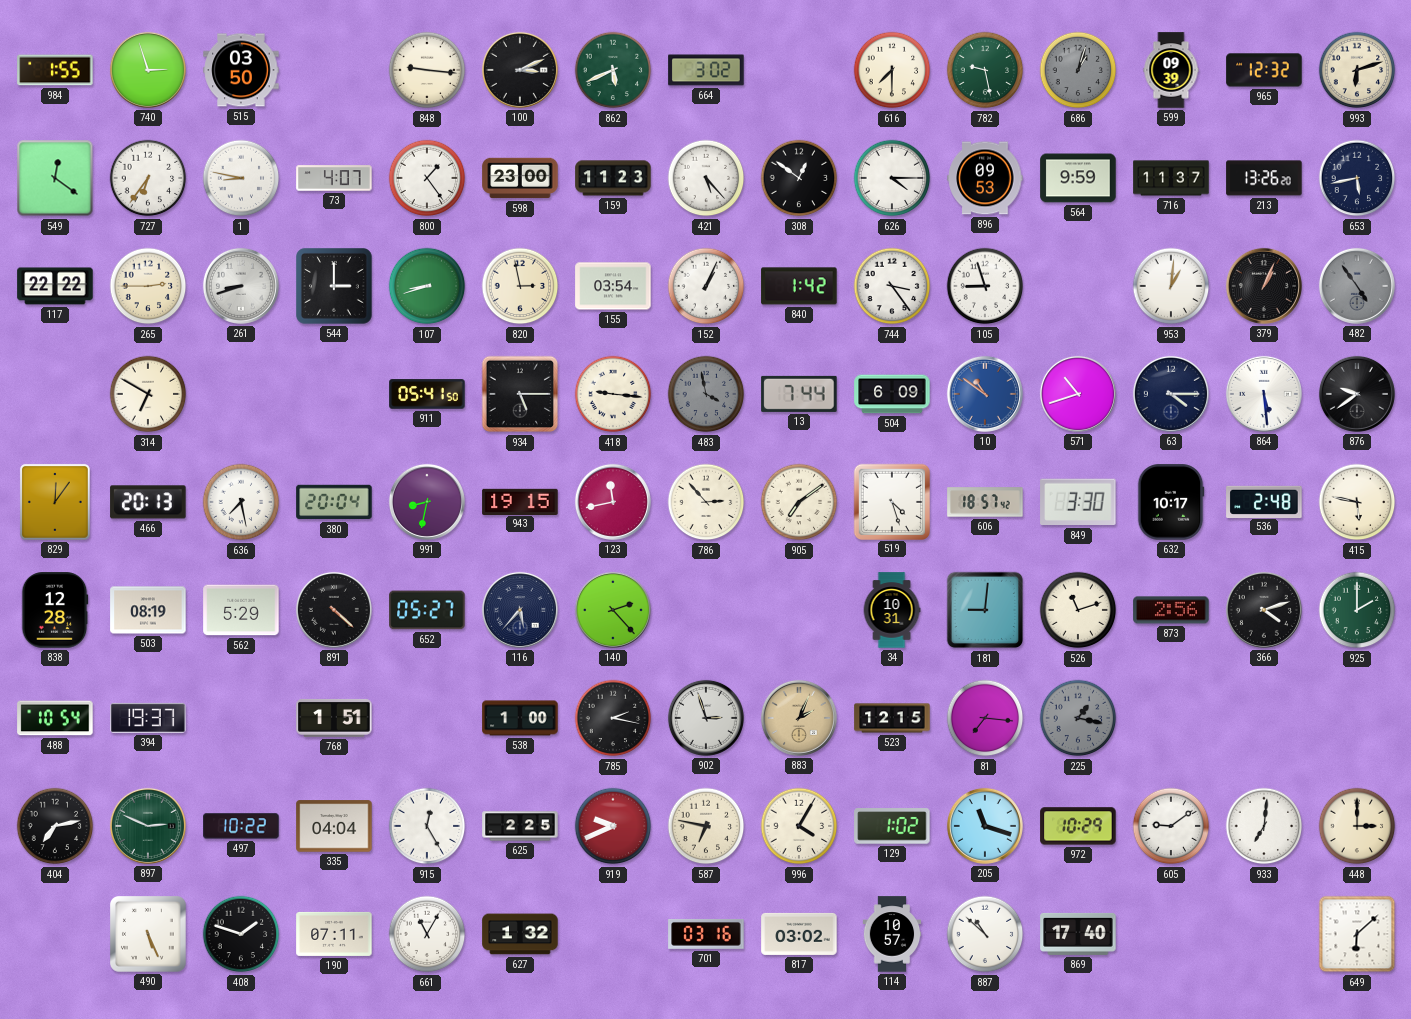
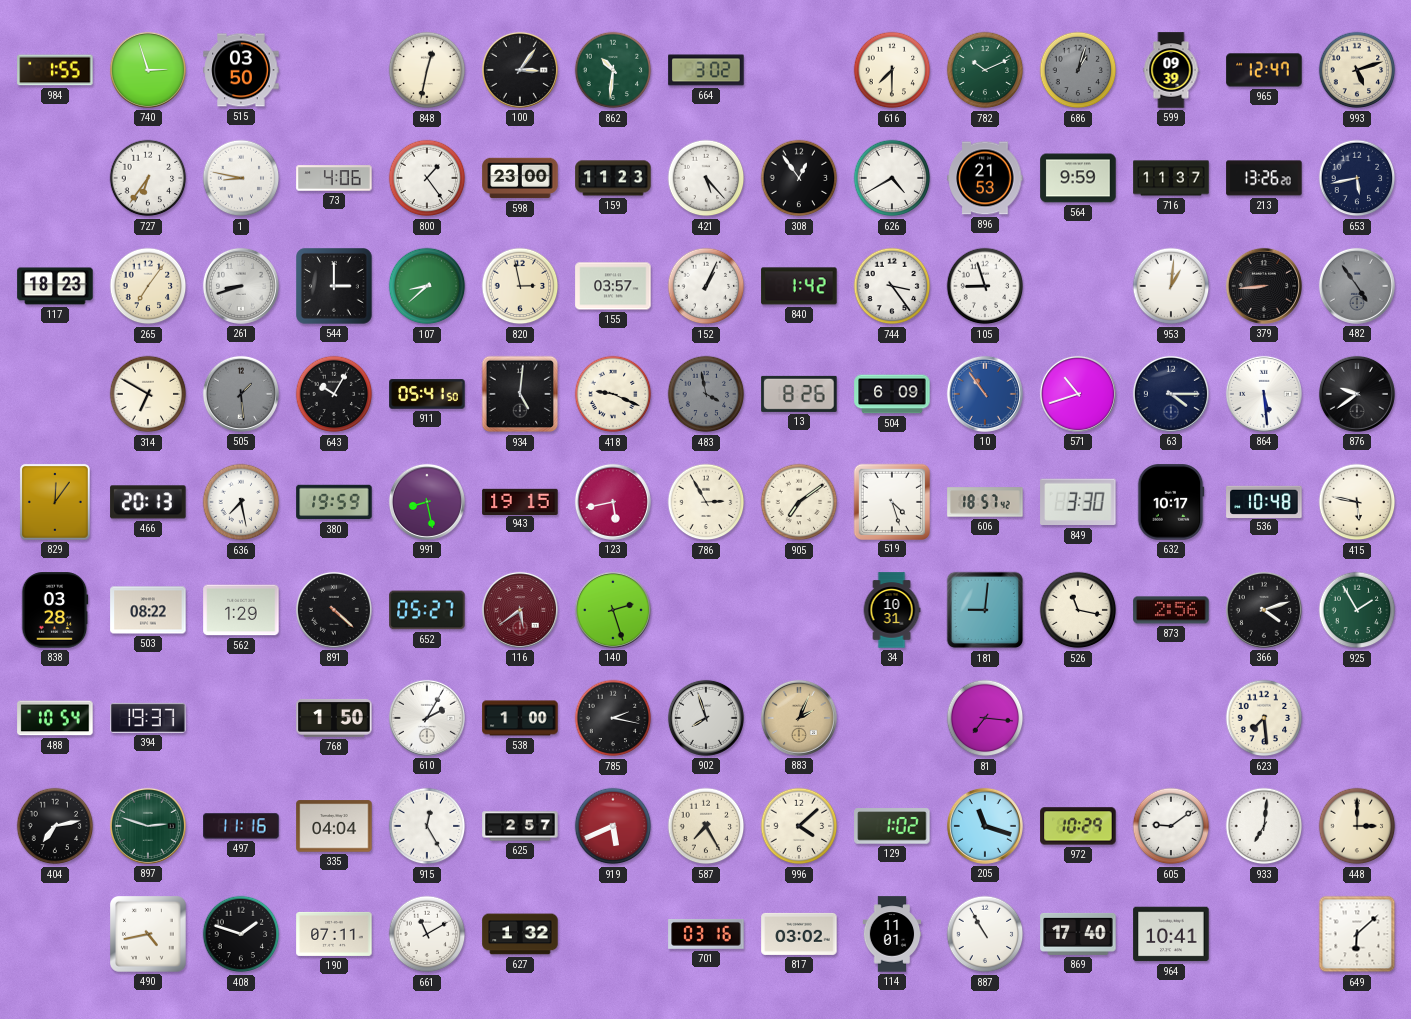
848: 9:16 -> 12:32
100: 3:11 -> 3:06
862: 5:41 -> 10:31
782: 9:28 -> 10:11
965: 12:32 -> 12:47
993: 6:12 -> 5:12
549: 12:21 -> none
73: 4:07 -> 4:06
308: 12:51 -> 12:54
626: 4:15 -> 4:40
896: 09:53 -> 21:53
117: 22:22 -> 18:23
265: 2:45 -> 7:06
107: 8:42 -> 8:38
155: 03:54 -> 03:57
379: 1:04 -> 8:44
505: none -> 1:29
643: none -> 10:05
934: 5:15 -> 5:01
418: 9:16 -> 9:19
13: 7:44 -> 8:26
10: 10:51 -> 10:54
380: 20:04 -> 19:59
991: 8:32 -> 8:28
123: 11:43 -> 5:43
786: 2:53 -> 2:55
536: 2:48 -> 10:48
838: 12:28 -> 03:28
503: 08:19 -> 08:22
562: 5:29 -> 1:29
116: 5:37 -> 5:39
116 dial: navy -> burgundy
140: 2:23 -> 2:27
526: 11:12 -> 11:17
925: 2:00 -> 1:55
768: 1:51 -> 1:50
610: none -> 2:05
902: 2:57 -> 7:57
523: 12:15 -> none
225: 1:17 -> none
623: none -> 7:29
897: 2:49 -> 2:48
497: 10:22 -> 11:16
625: 2:25 -> 2:57
919: 9:41 -> 5:41
587: 6:47 -> 7:25
996: 4:05 -> 4:08
490: 5:26 -> 4:43
661: 11:05 -> 11:10
114: 10:57 -> 11:01
887: 10:52 -> 10:55
964: none -> 10:41
